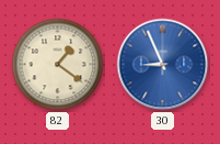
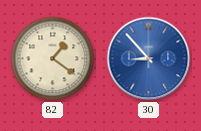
30: 8:56 -> 8:53
